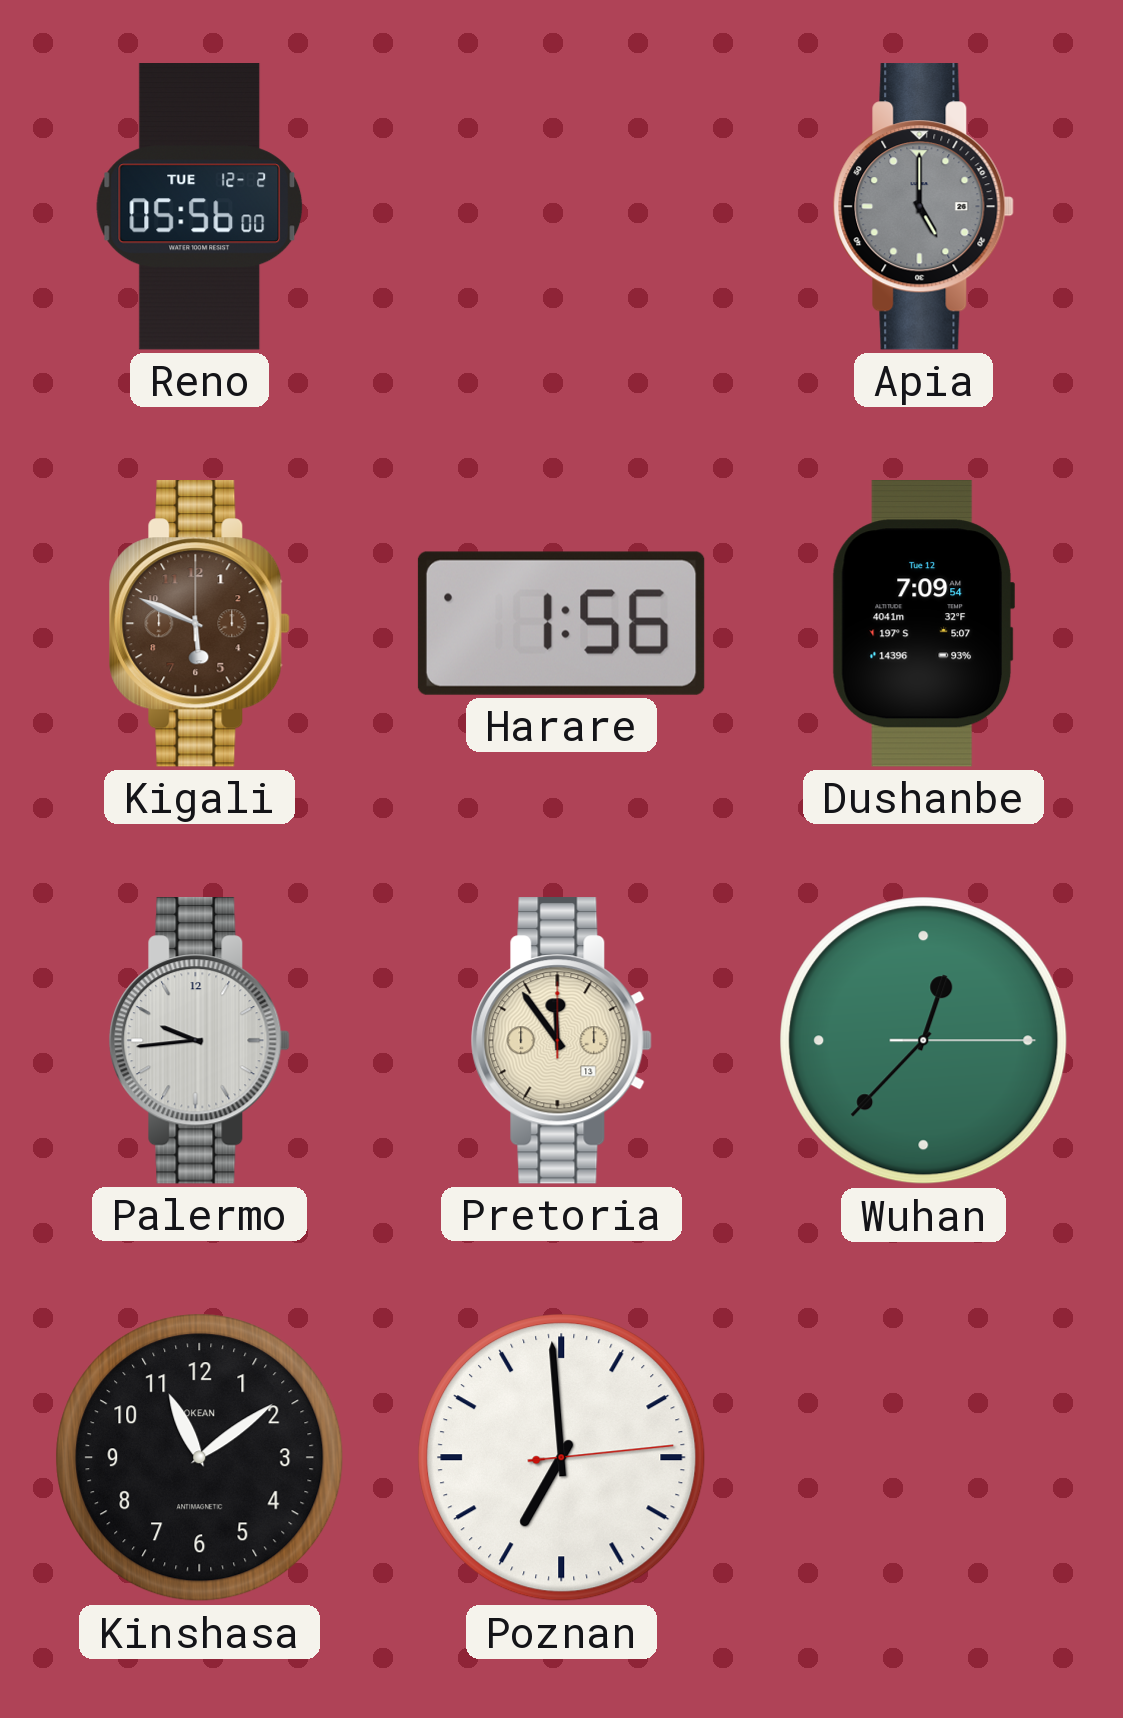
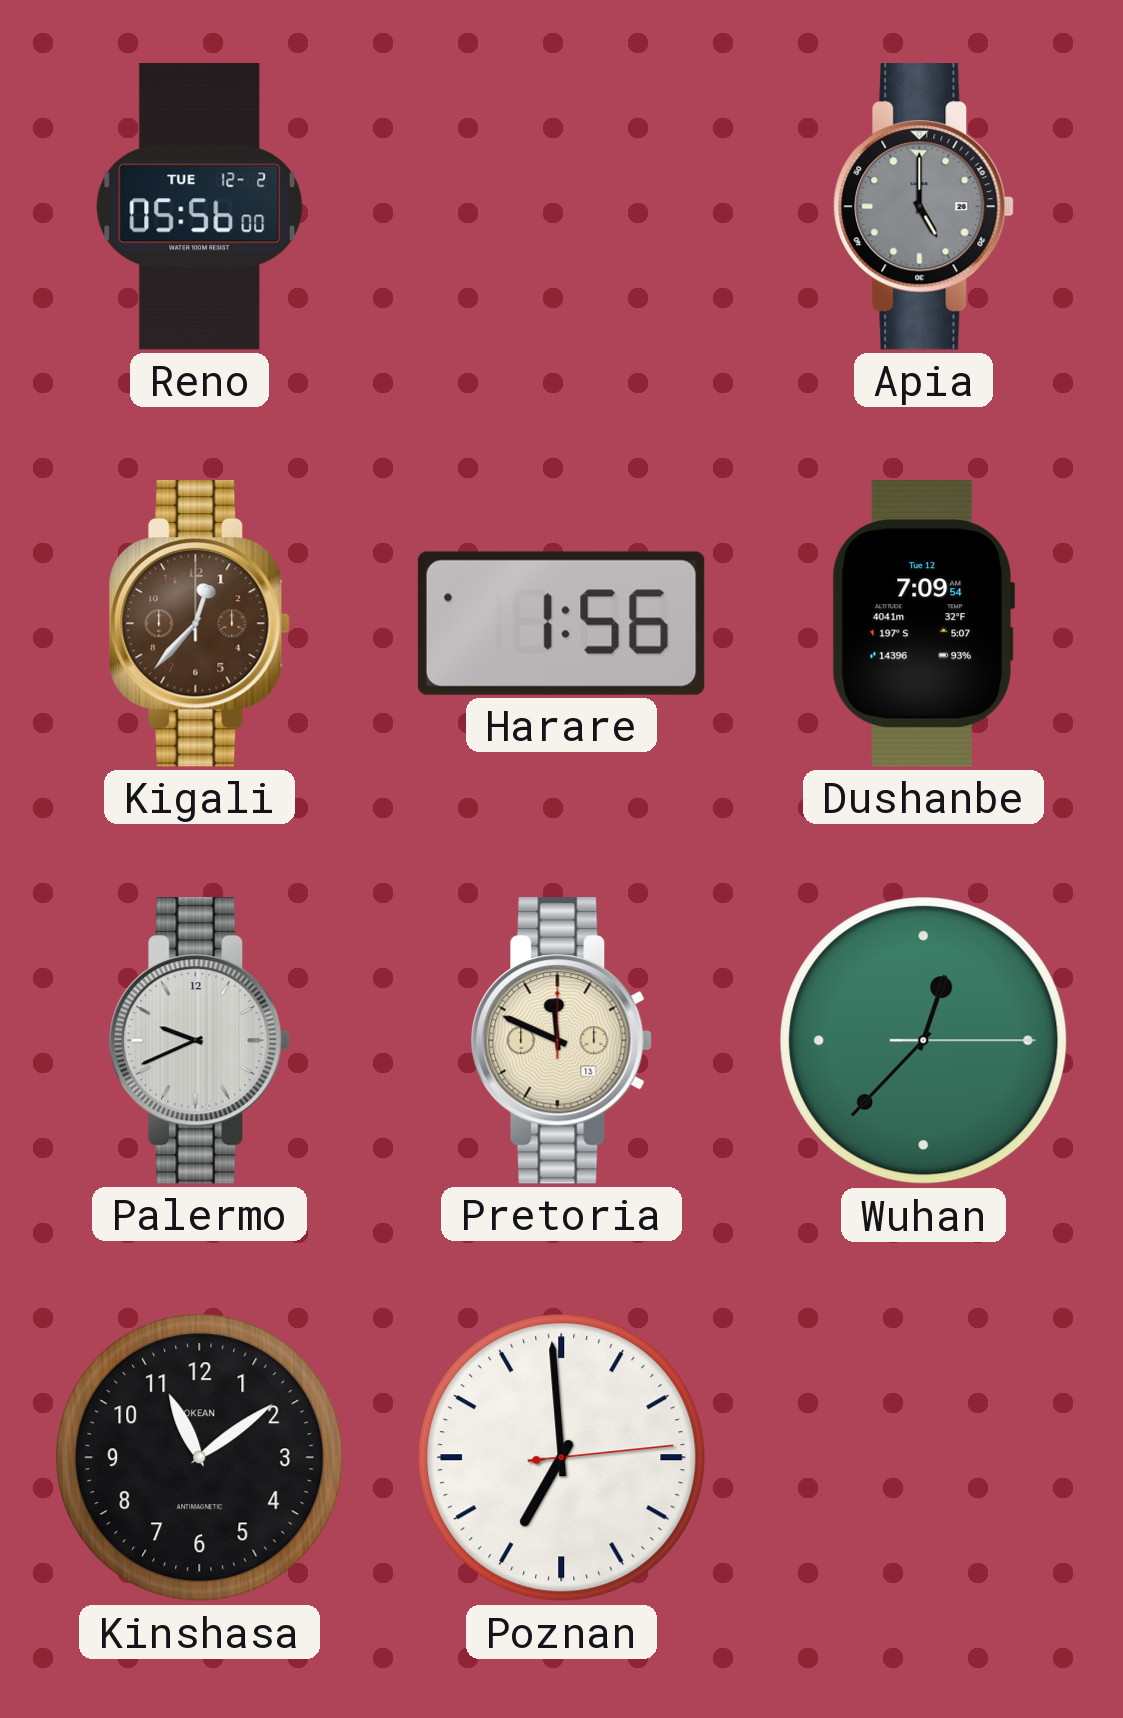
Kigali: 5:49 -> 12:37
Palermo: 9:44 -> 9:41
Pretoria: 11:54 -> 11:49
